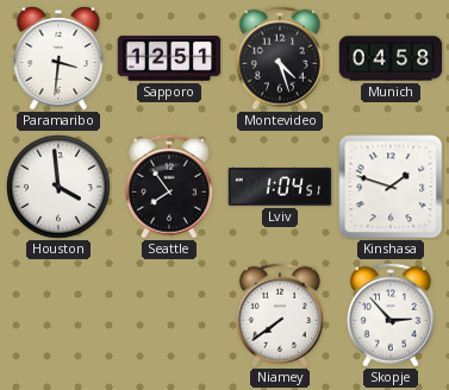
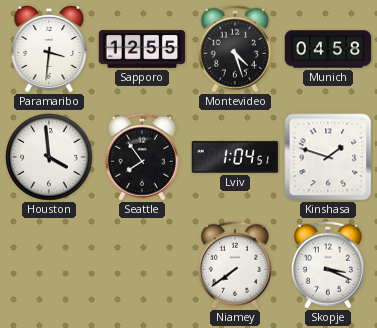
Sapporo: 12:51 -> 12:55
Skopje: 2:53 -> 3:19
